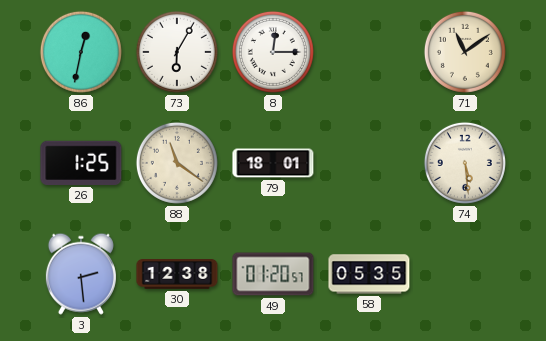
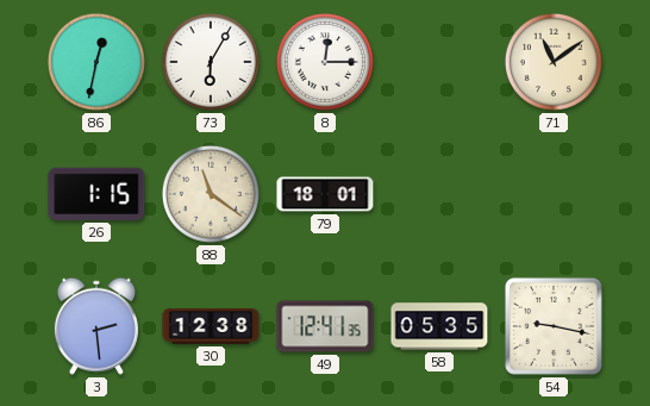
26: 1:25 -> 1:15
74: 5:29 -> none
49: 01:20 -> 12:41
54: none -> 9:17
